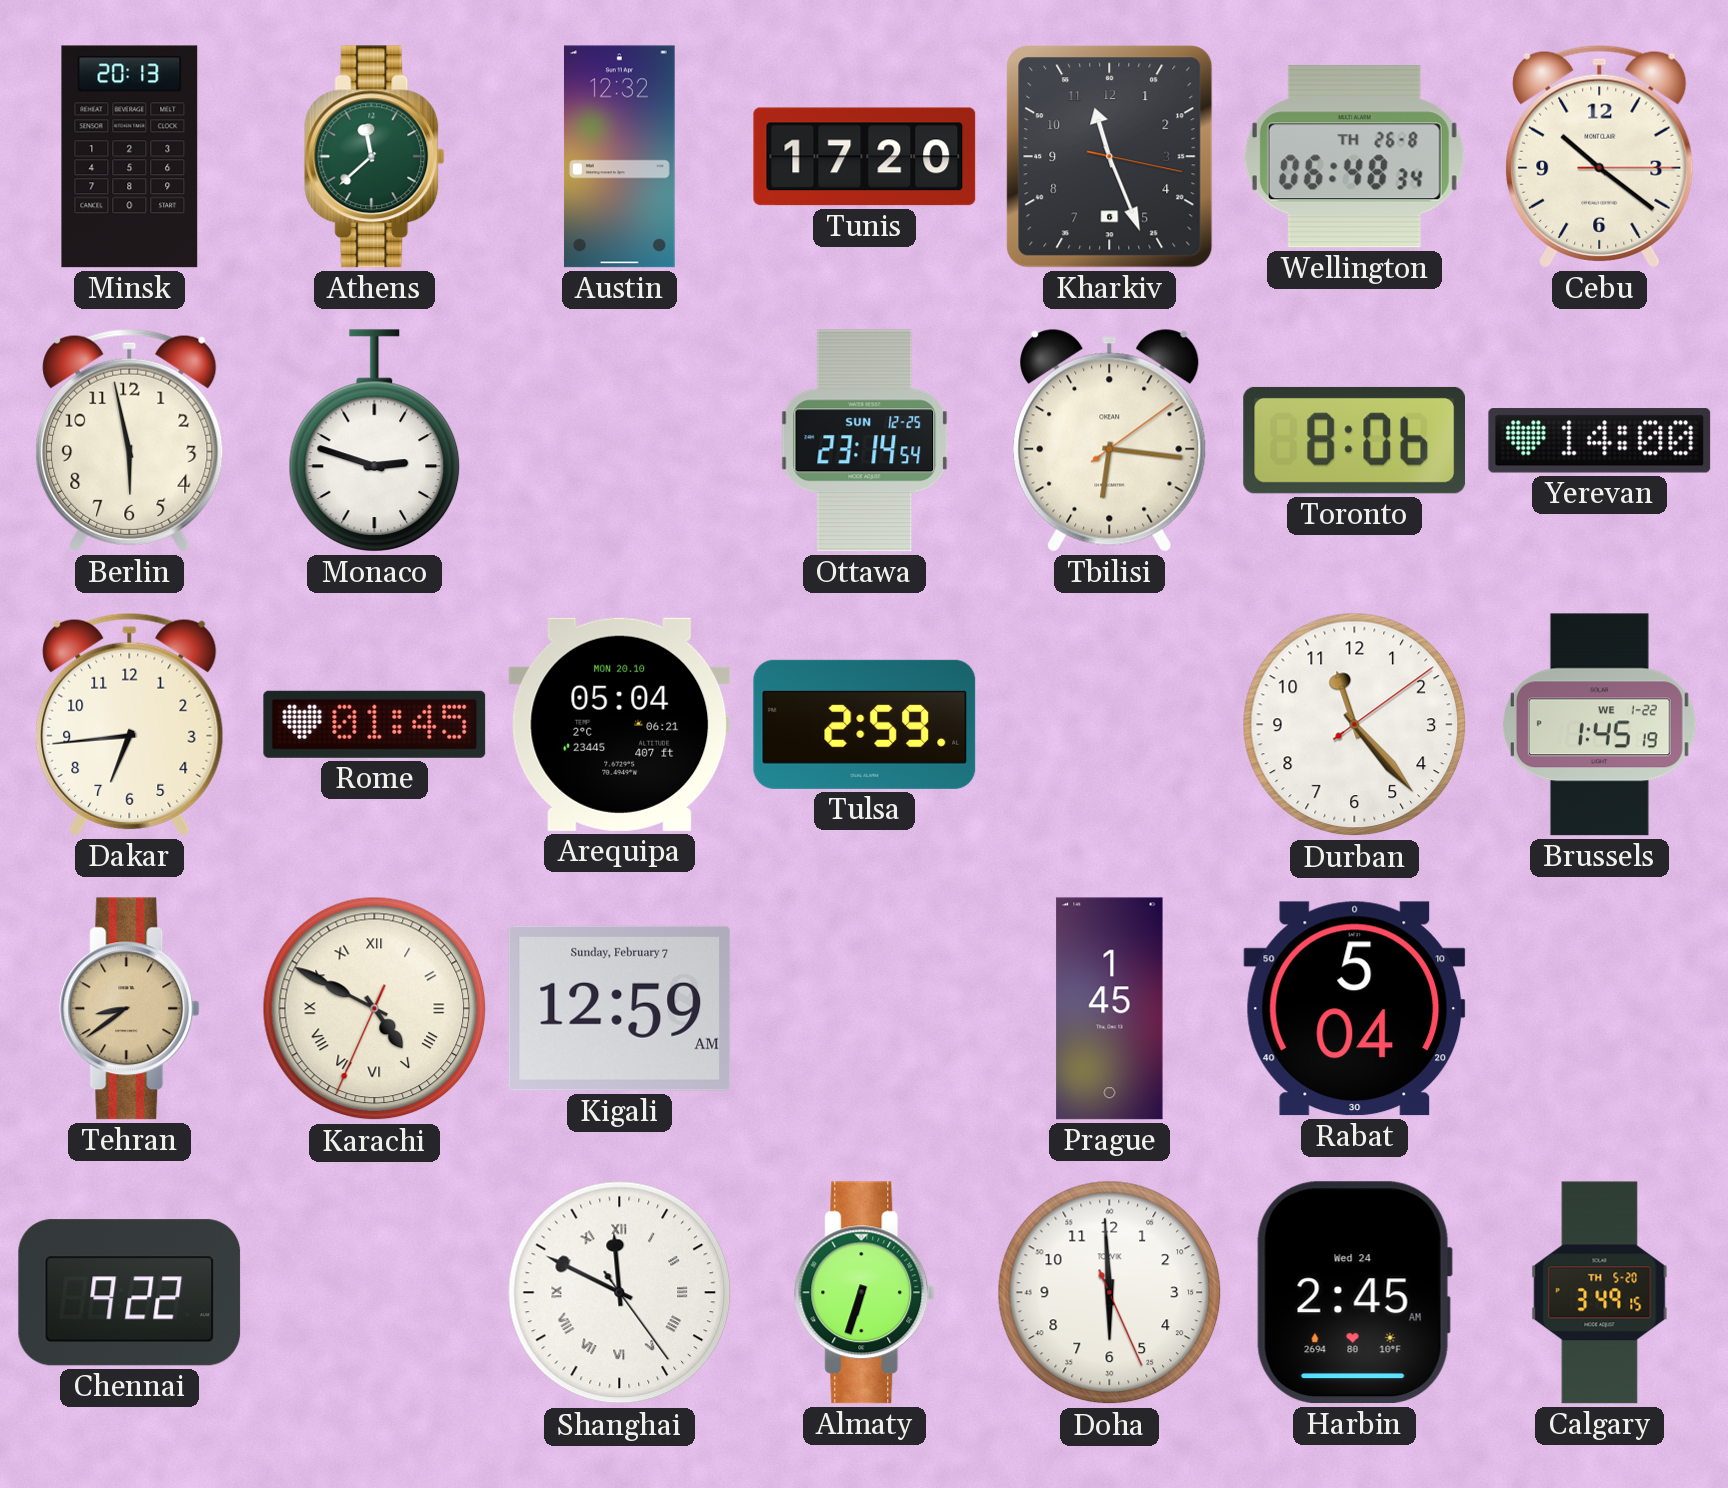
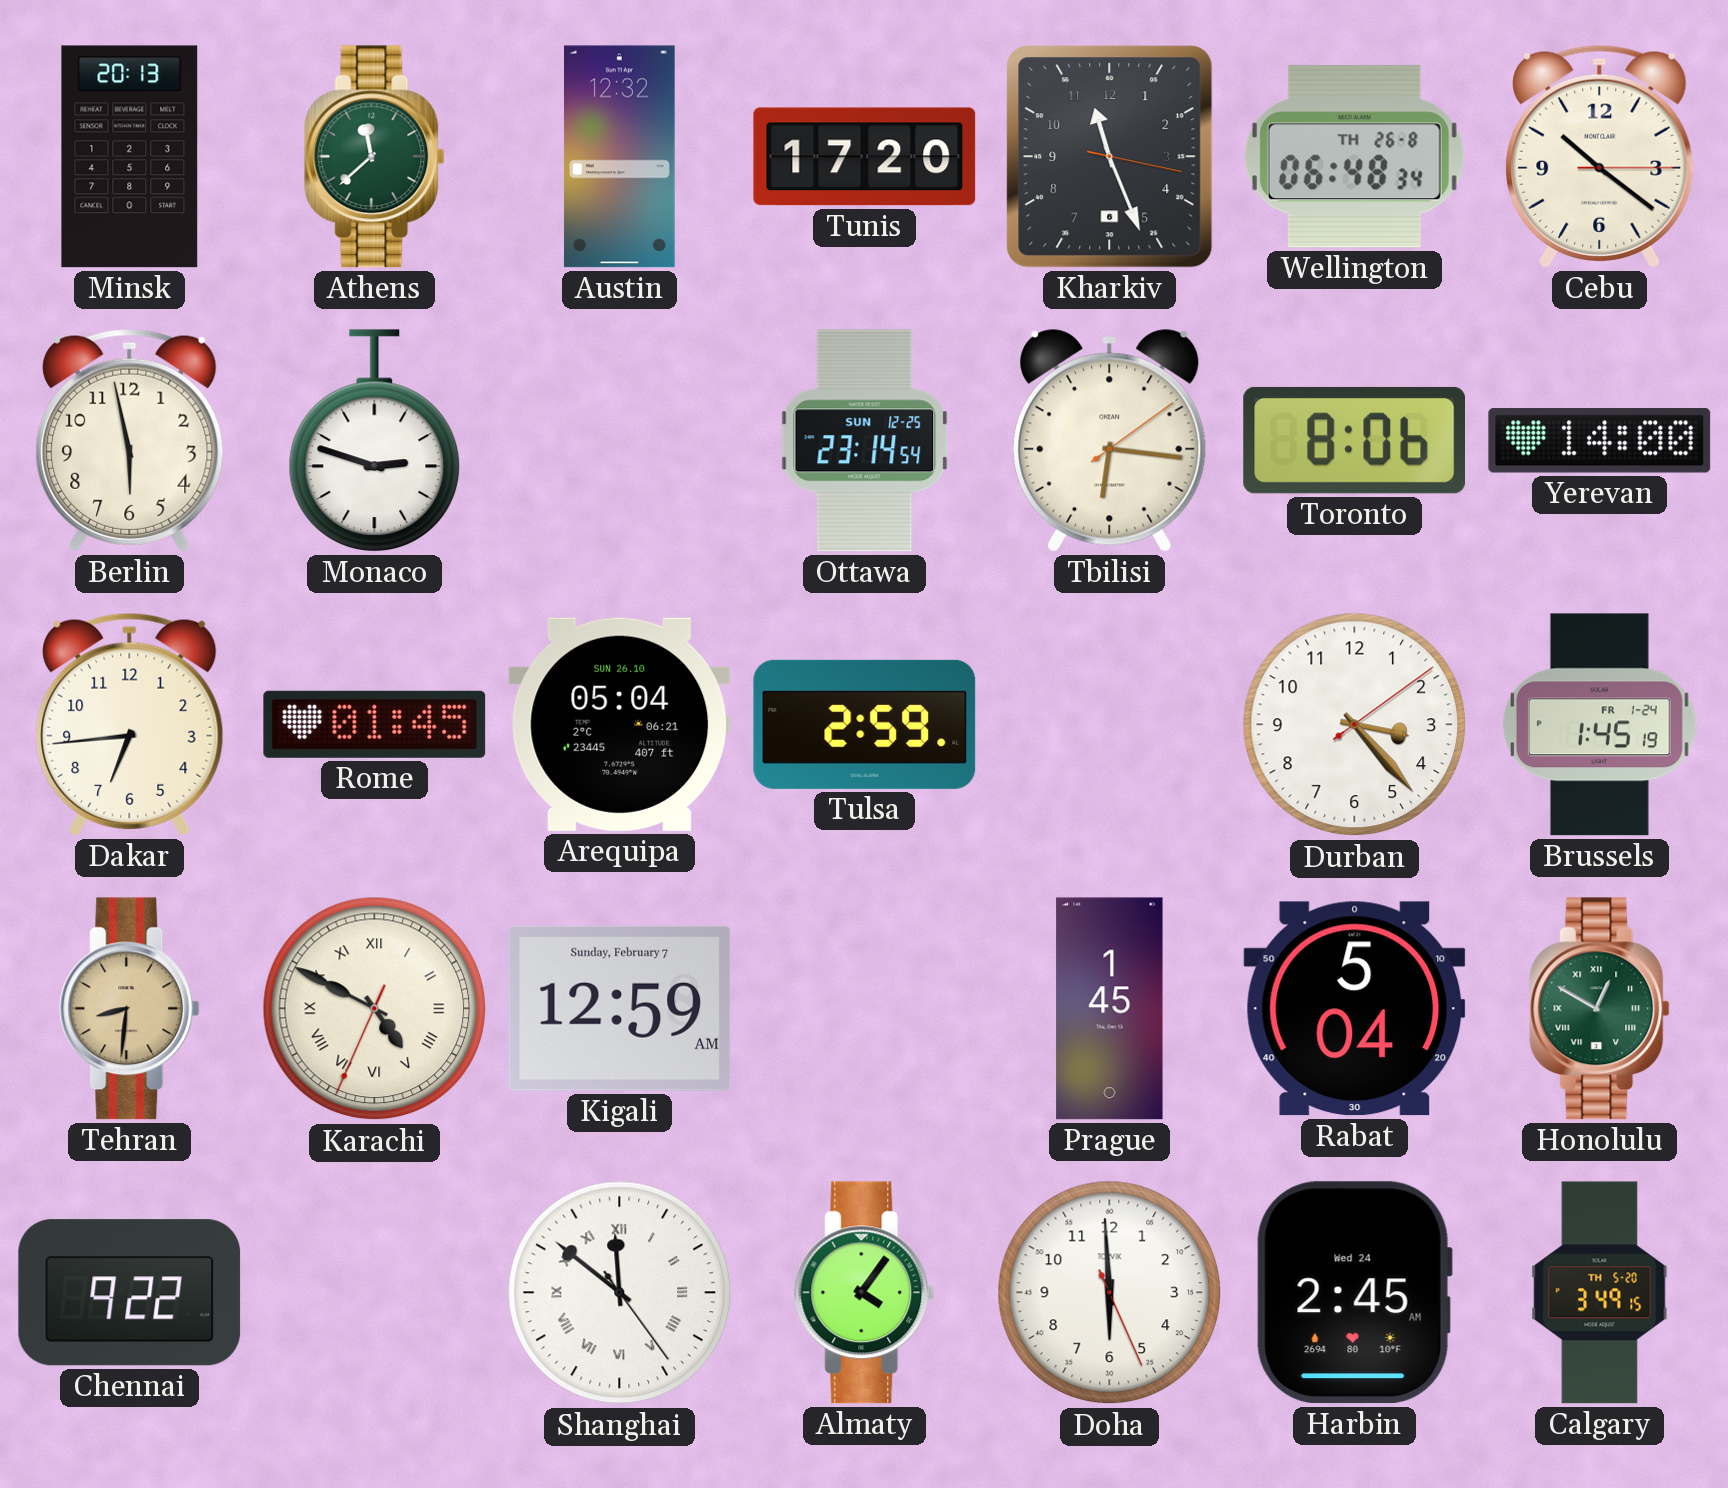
Arequipa date: MON 20.10 -> SUN 26.10
Durban: 11:23 -> 3:23
Brussels date: WE 1-22 -> FR 1-24
Tehran: 8:39 -> 8:31
Honolulu: none -> 12:50
Shanghai: 11:49 -> 11:51
Almaty: 6:33 -> 4:06
